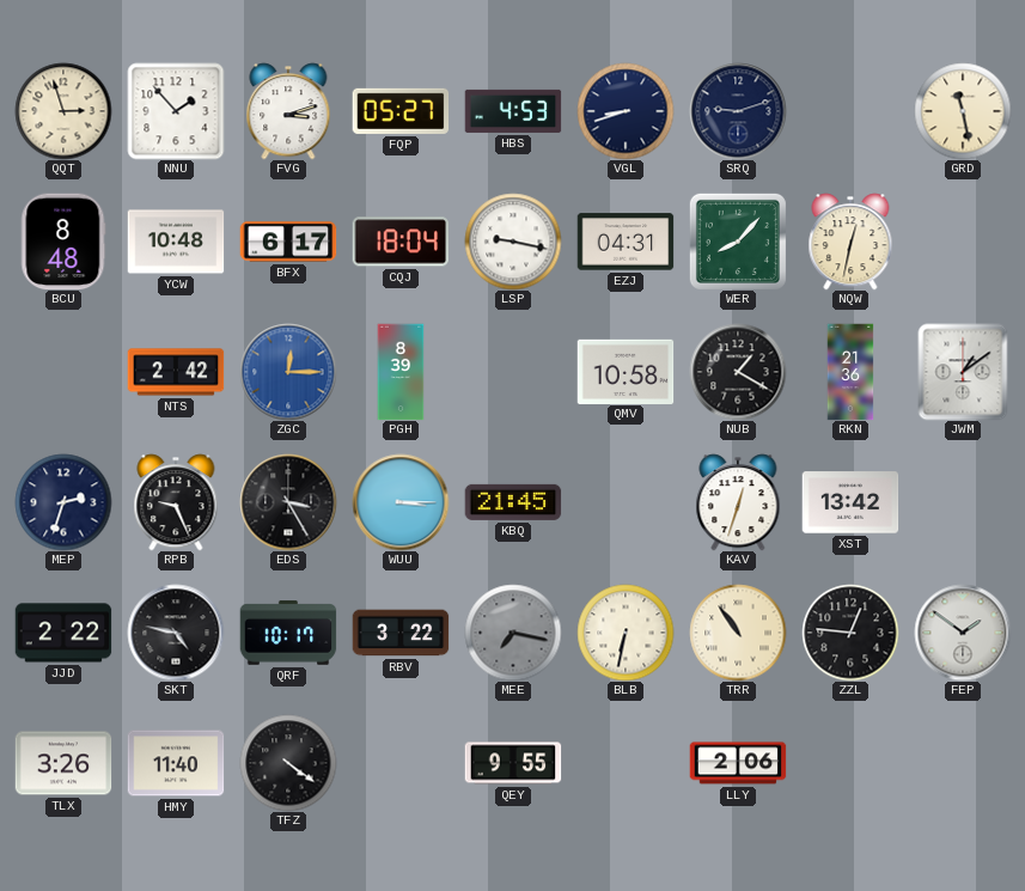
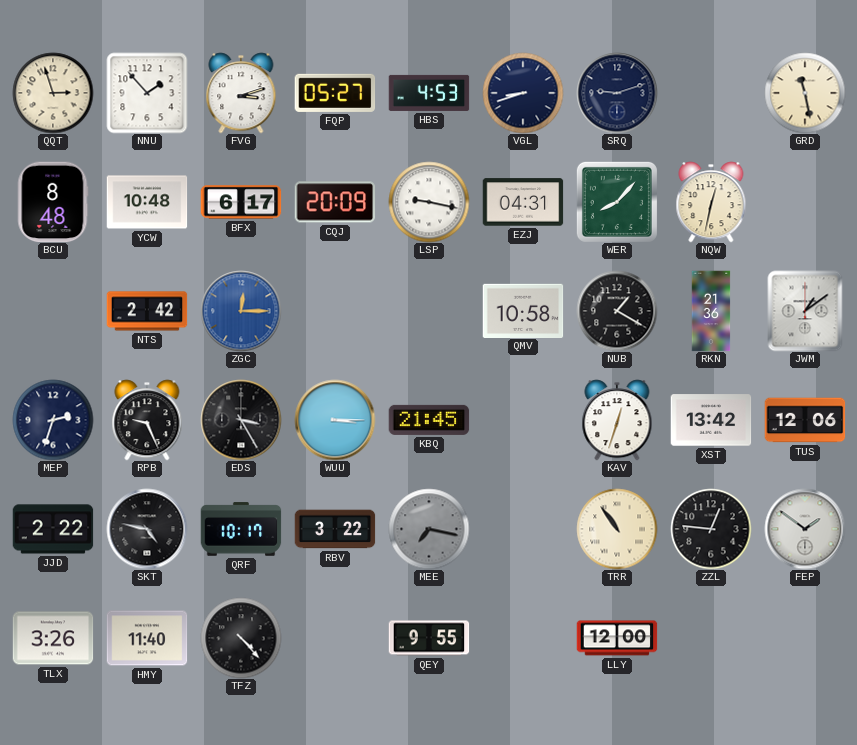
CQJ: 18:04 -> 20:09
PGH: 8:39 -> none
TUS: none -> 12:06
BLB: 6:32 -> none
TFZ: 4:21 -> 4:23
LLY: 2:06 -> 12:00
